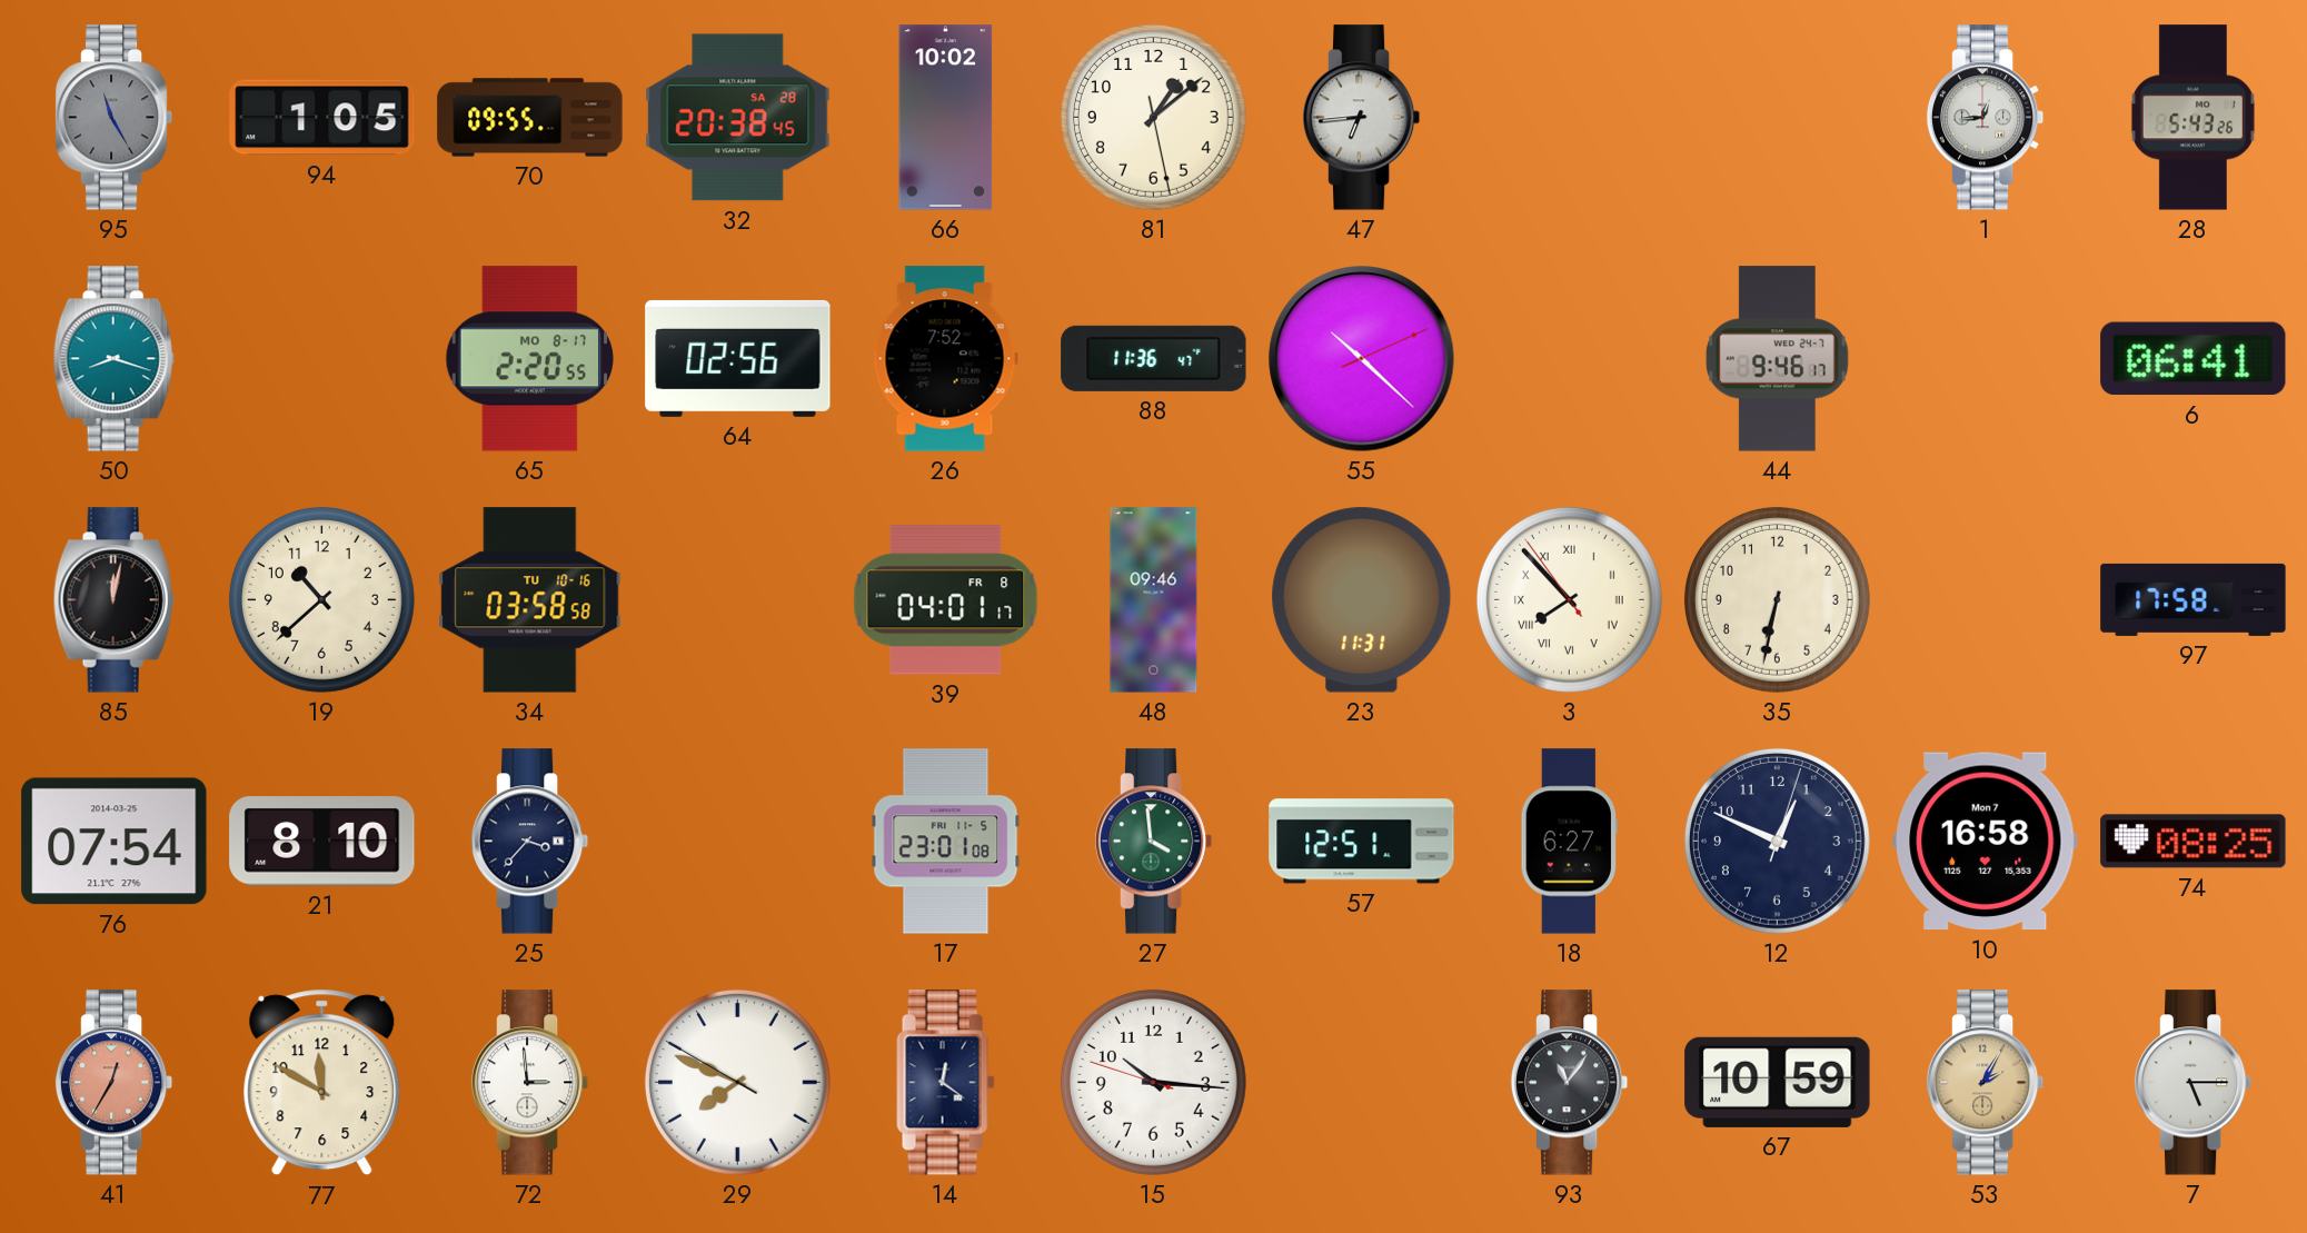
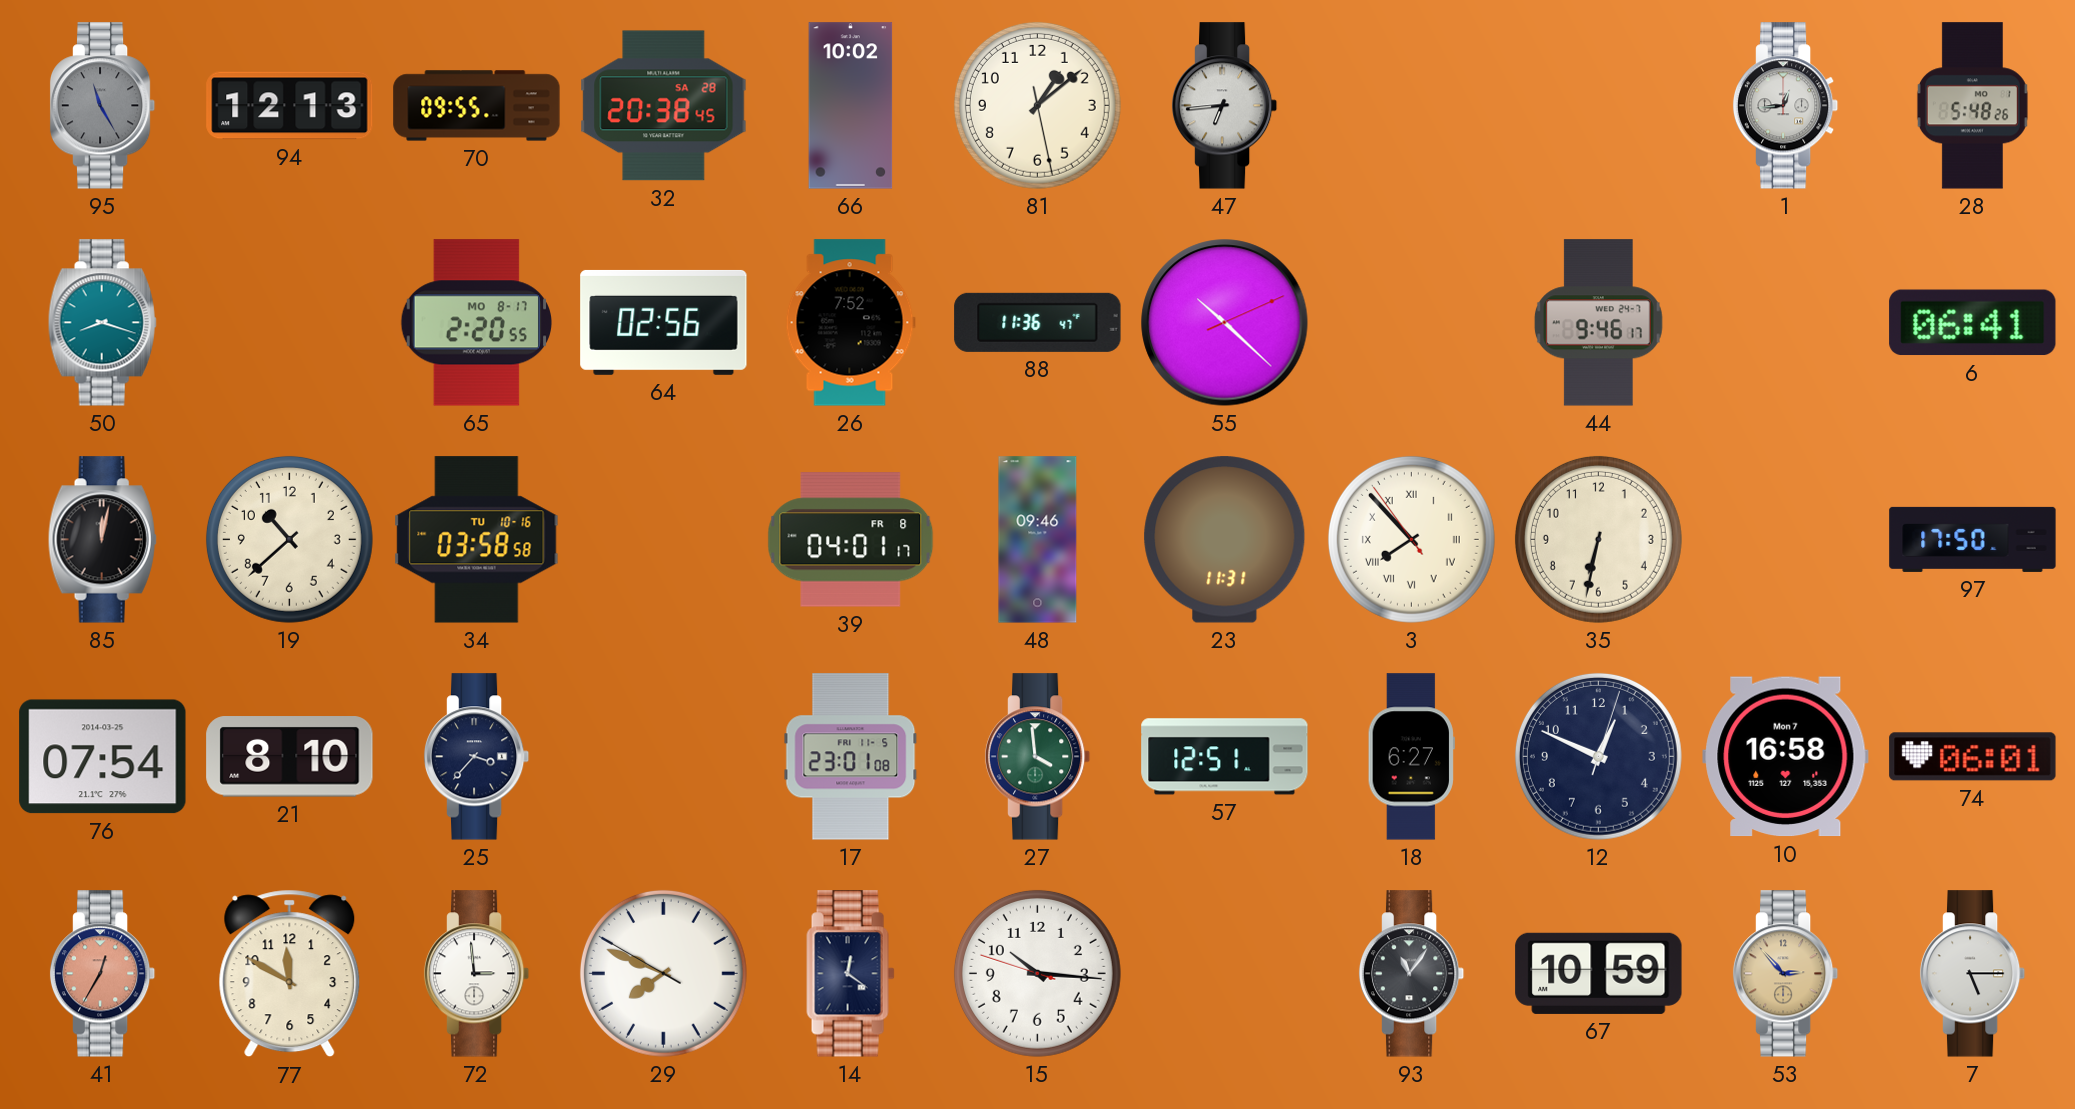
94: 1:05 -> 12:13
28: 5:43 -> 5:48
97: 17:58 -> 17:50
74: 08:25 -> 06:01
53: 2:05 -> 2:53
